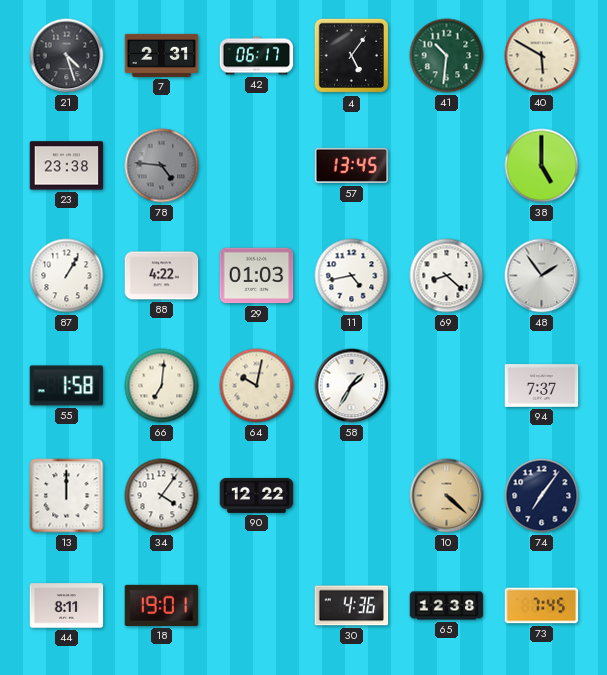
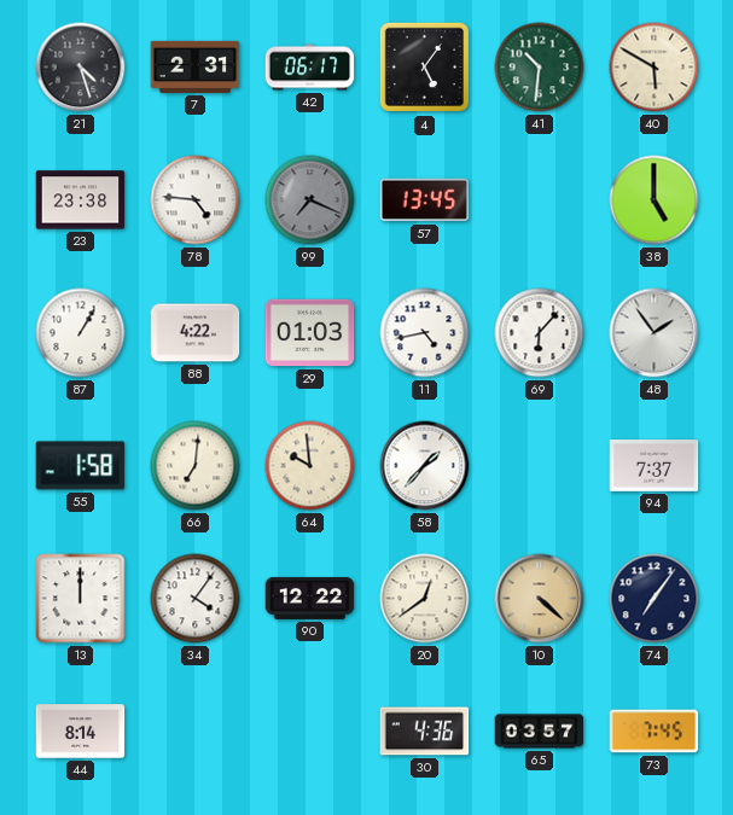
78 dial: grey -> white
99: none -> 7:19
69: 8:22 -> 6:07
64: 10:02 -> 9:59
58: 1:35 -> 1:37
20: none -> 12:39
44: 8:11 -> 8:14
18: 19:01 -> none
65: 12:38 -> 03:57
